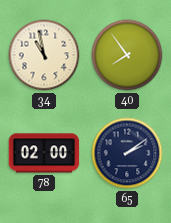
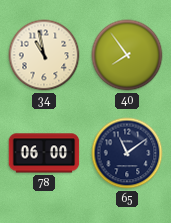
78: 02:00 -> 06:00
65: 2:09 -> 11:09
